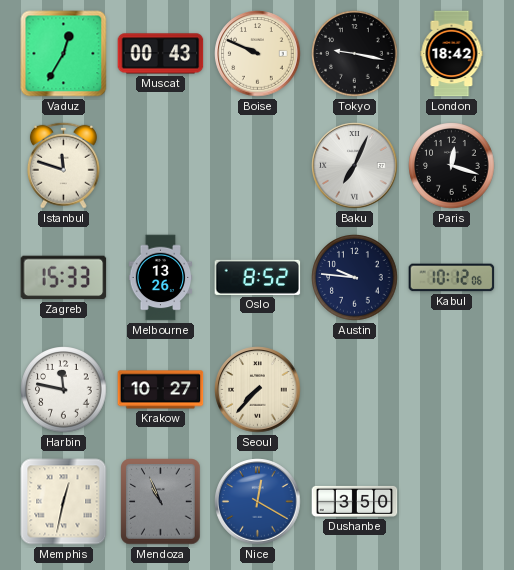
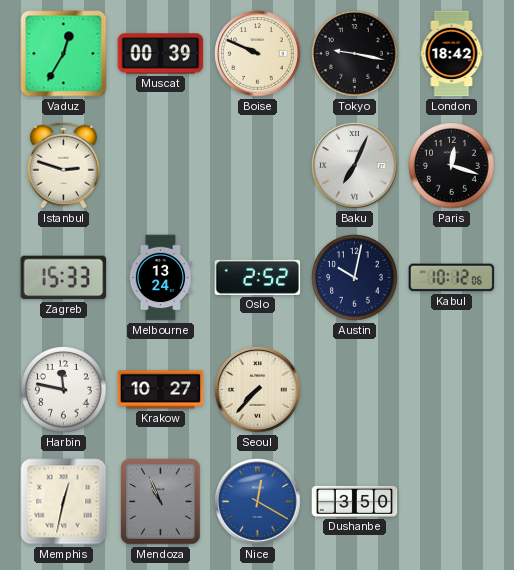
Muscat: 00:43 -> 00:39
Istanbul: 11:48 -> 2:48
Melbourne: 13:26 -> 13:24
Oslo: 8:52 -> 2:52
Austin: 9:46 -> 10:02
